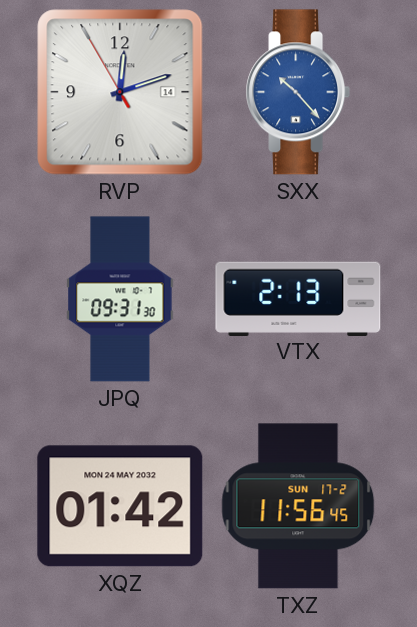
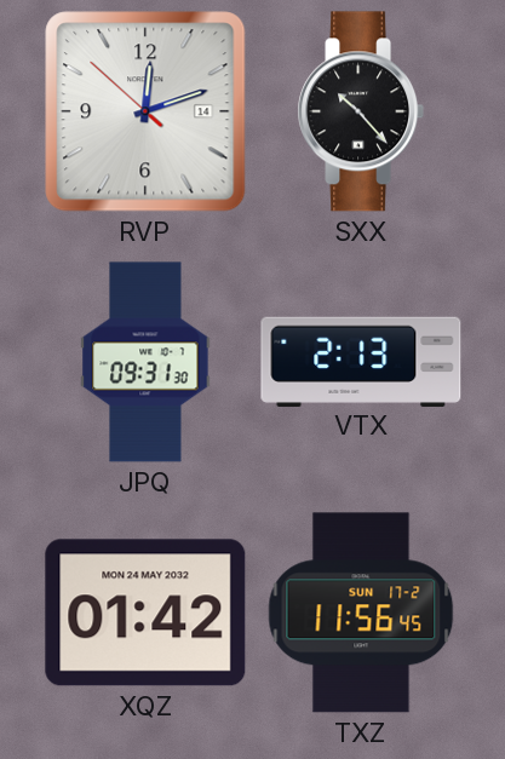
RVP: 12:11:55 -> 12:11:52
SXX dial: blue -> black
